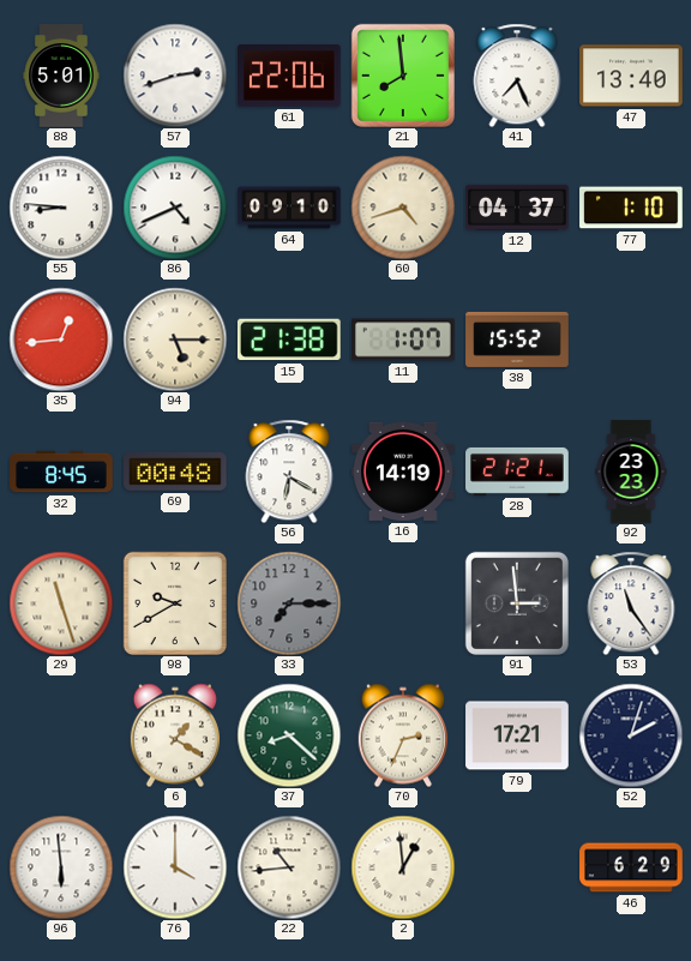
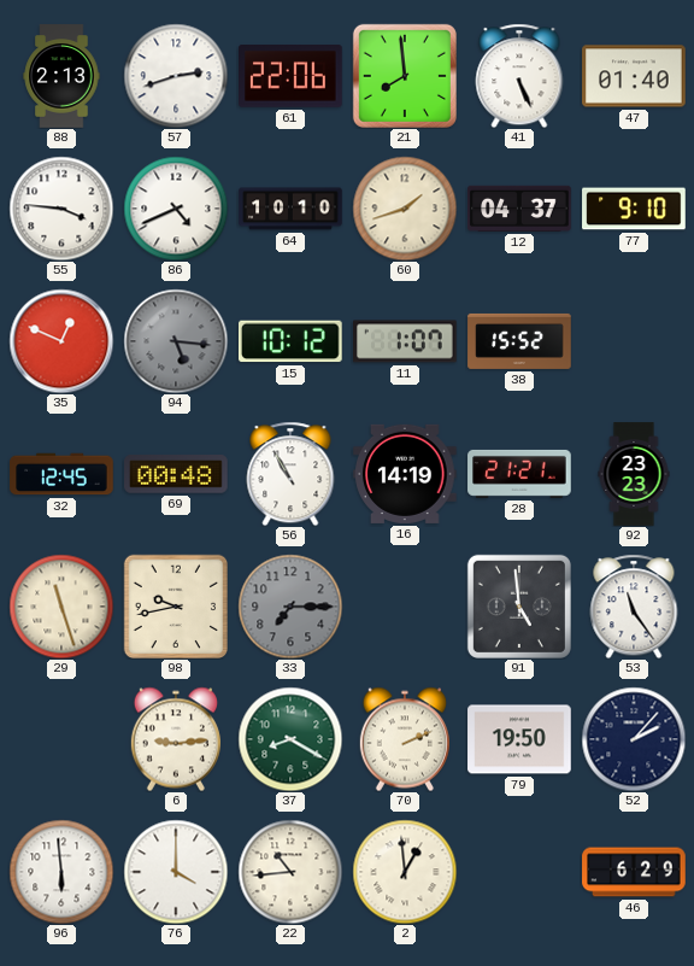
88: 5:01 -> 2:13
41: 7:26 -> 5:26
47: 13:40 -> 01:40
55: 8:46 -> 3:46
64: 09:10 -> 10:10
60: 4:42 -> 1:42
77: 1:10 -> 9:10
35: 12:44 -> 12:49
94: 5:15 -> 5:16
94 dial: cream -> grey
15: 21:38 -> 10:12
32: 8:45 -> 12:45
56: 6:20 -> 10:55
98: 9:40 -> 9:43
91: 2:59 -> 4:59
6: 1:20 -> 9:14
37: 8:22 -> 8:20
70: 2:34 -> 2:11
79: 17:21 -> 19:50
52: 2:03 -> 2:07
